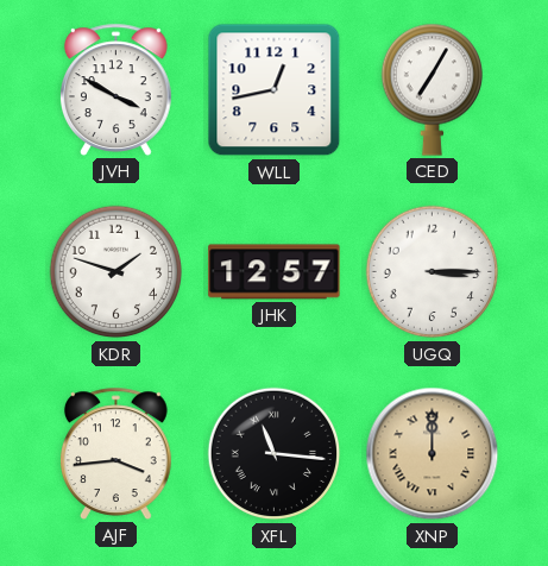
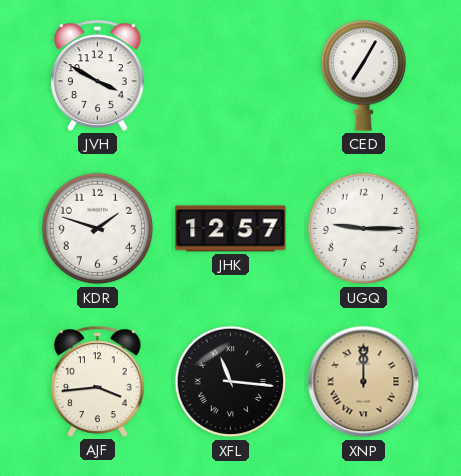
WLL: 12:43 -> none
UGQ: 3:15 -> 9:15
